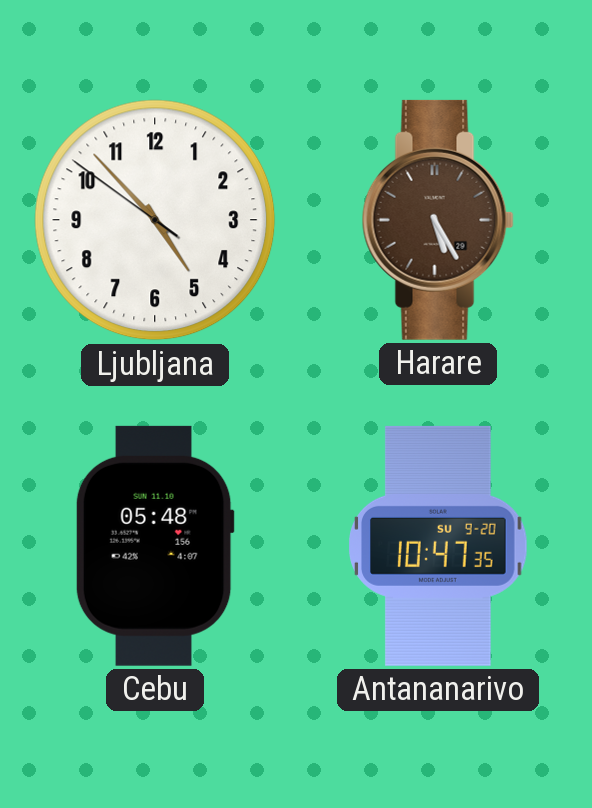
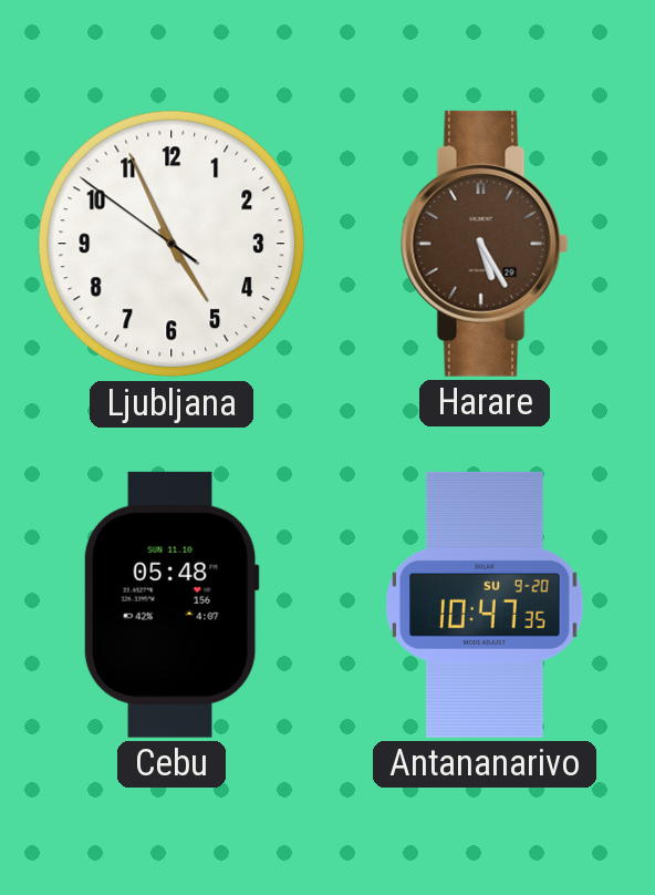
Ljubljana: 4:52 -> 4:55
